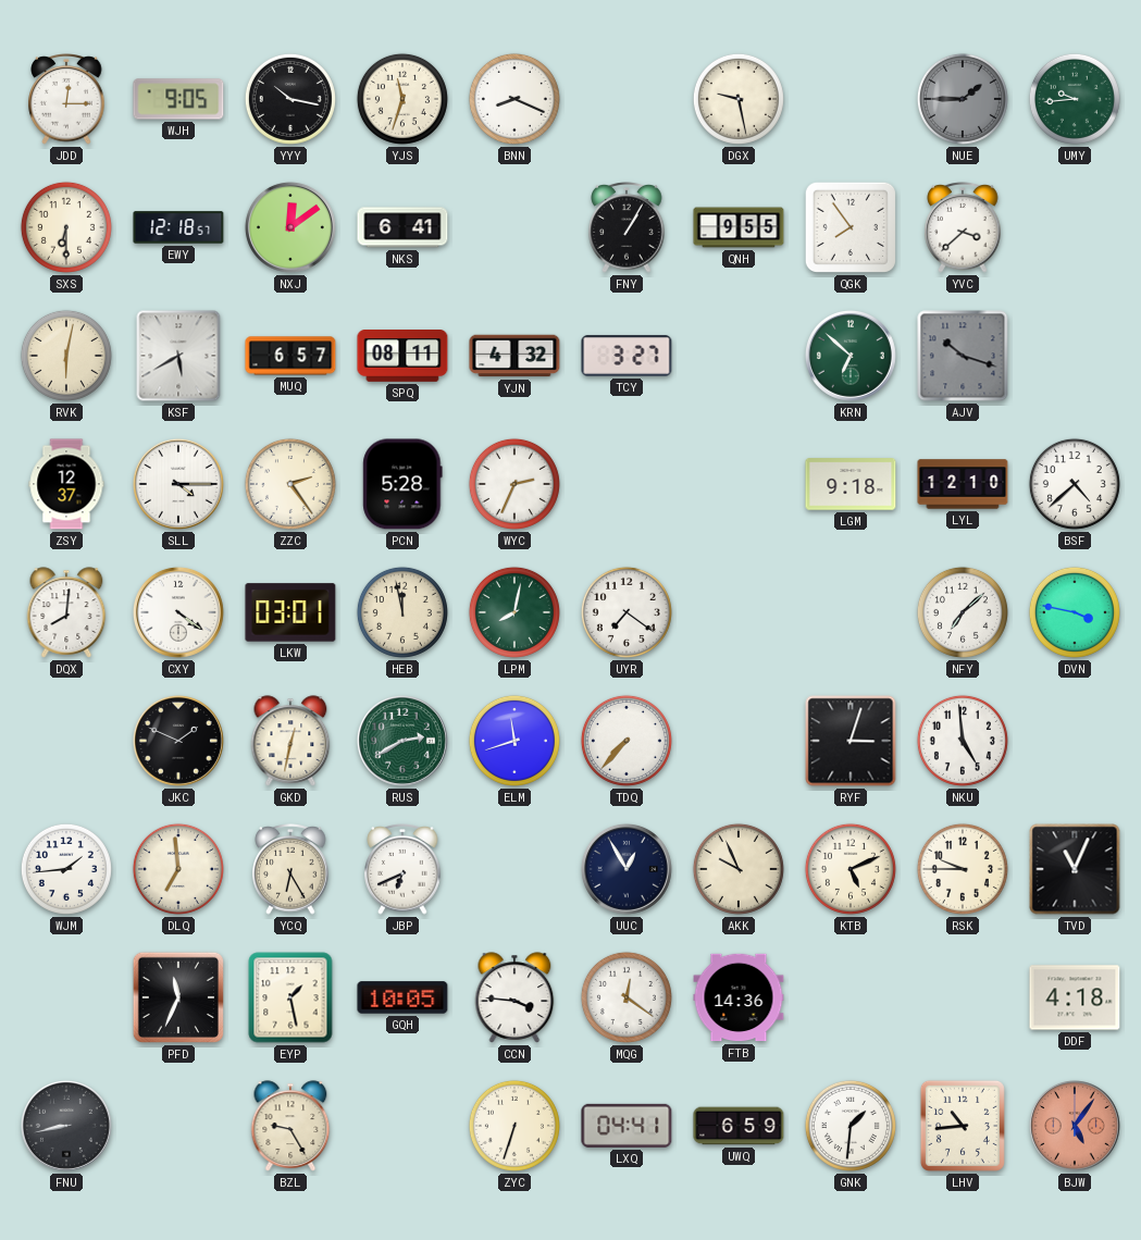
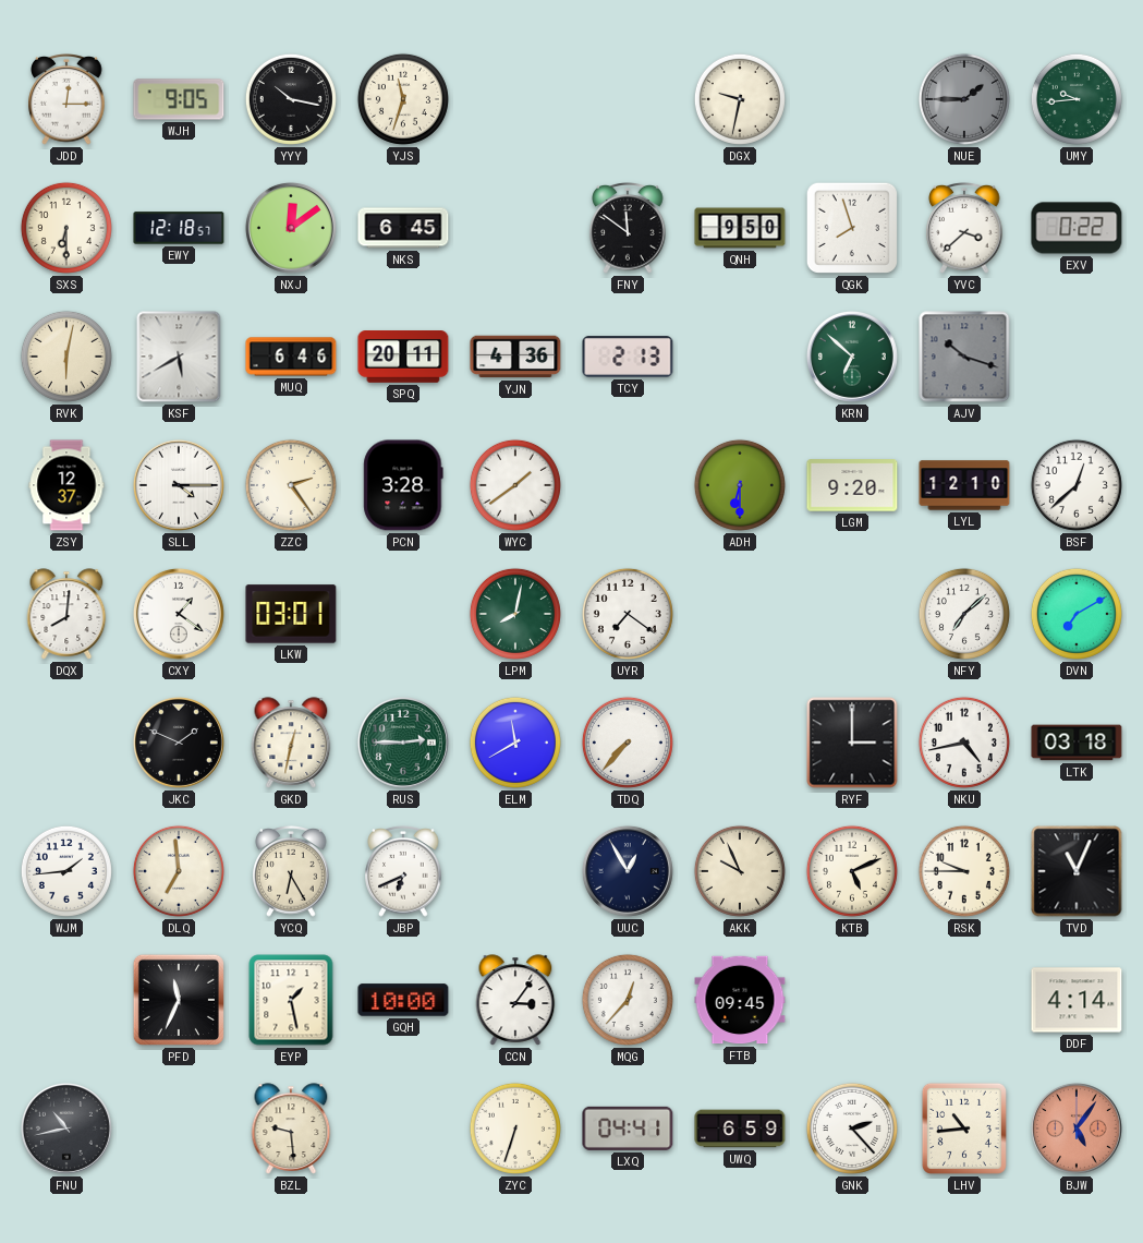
BNN: 8:19 -> none
DGX: 9:28 -> 9:32
NKS: 6:41 -> 6:45
FNY: 1:05 -> 11:51
QNH: 9:55 -> 9:50
QGK: 7:54 -> 7:57
EXV: none -> 0:22
MUQ: 6:57 -> 6:46
SPQ: 08:11 -> 20:11
YJN: 4:32 -> 4:36
TCY: 3:27 -> 2:13
PCN: 5:28 -> 3:28
WYC: 2:34 -> 1:39
ADH: none -> 6:30
LGM: 9:18 -> 9:20
BSF: 4:38 -> 12:38
CXY: 4:21 -> 1:21
HEB: 11:58 -> none
DVN: 3:47 -> 7:10
RUS: 2:40 -> 2:45
ELM: 11:42 -> 11:40
RYF: 3:03 -> 3:00
NKU: 4:59 -> 4:43
LTK: none -> 03:18
GQH: 10:05 -> 10:00
CCN: 3:46 -> 3:06
MQG: 12:21 -> 12:37
FTB: 14:36 -> 09:45
DDF: 4:18 -> 4:14
FNU: 8:43 -> 10:43
BZL: 9:25 -> 9:29
GNK: 1:31 -> 2:23
